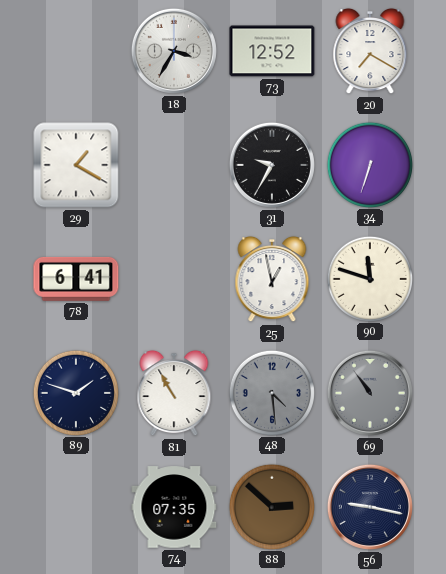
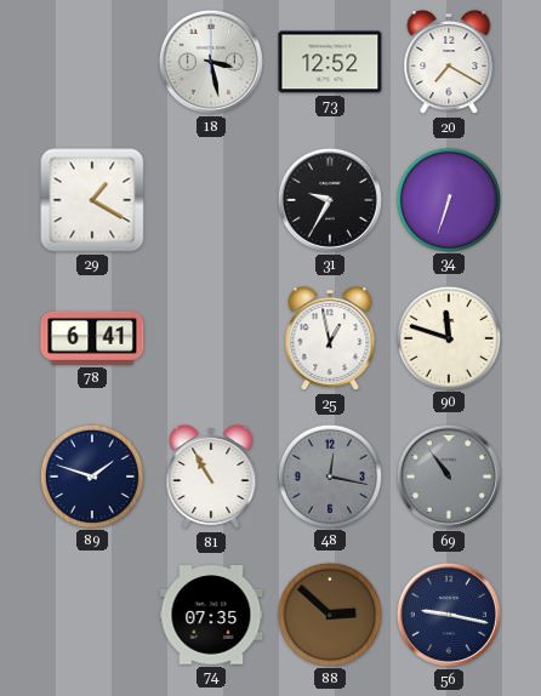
18: 3:35 -> 3:28
48: 4:29 -> 12:17
